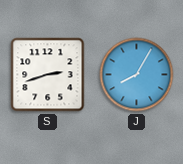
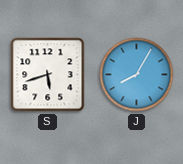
S: 2:42 -> 5:42
